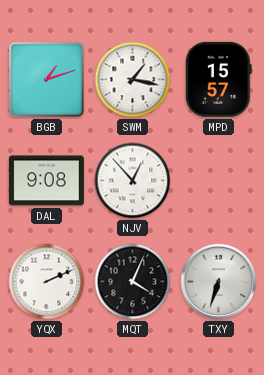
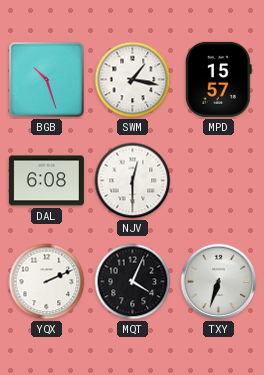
BGB: 1:12 -> 10:27
DAL: 9:08 -> 6:08
NJV: 12:53 -> 12:30
